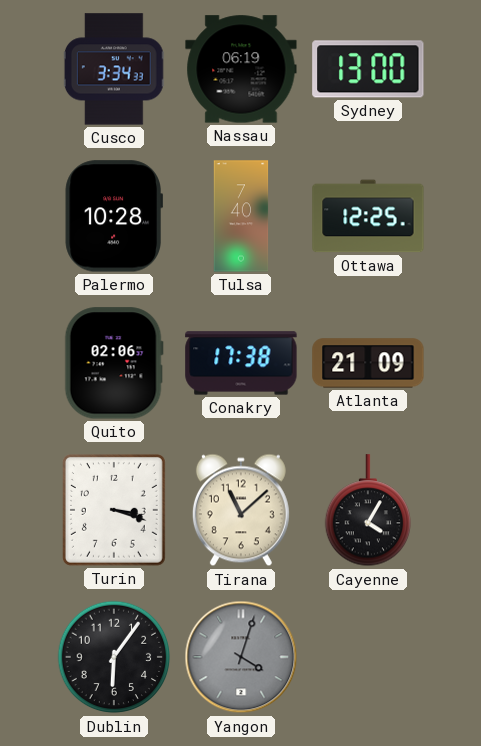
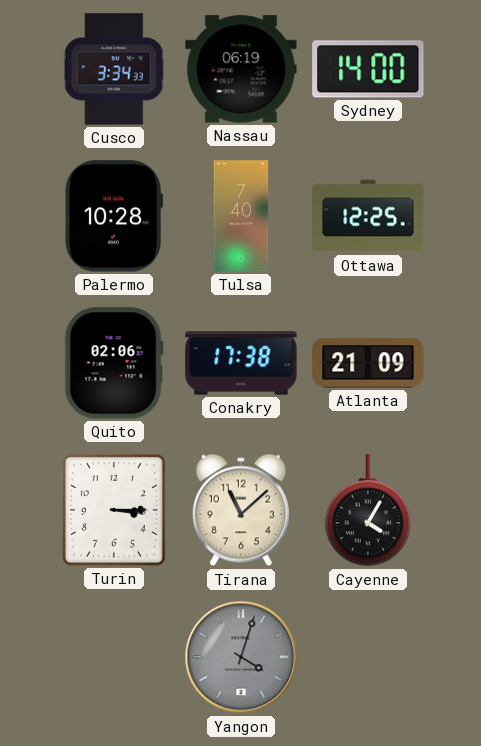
Sydney: 13:00 -> 14:00
Turin: 3:18 -> 3:15
Dublin: 6:06 -> none
